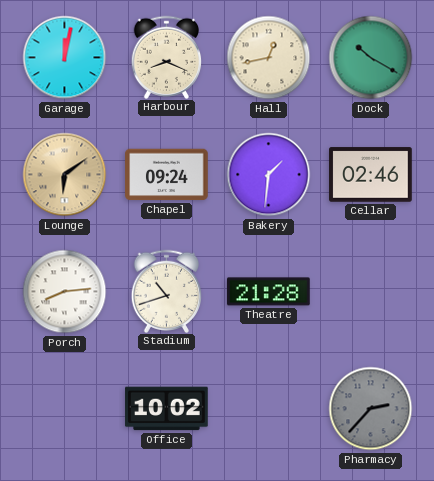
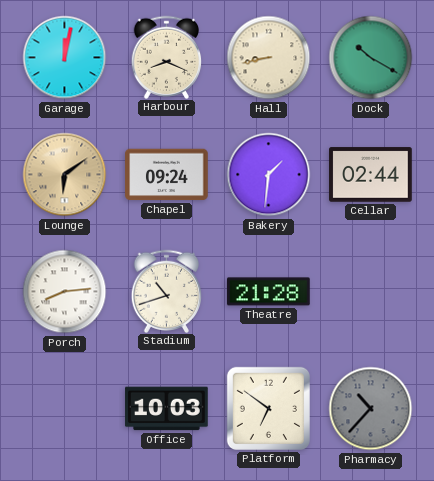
Hall: 12:43 -> 8:43
Cellar: 02:46 -> 02:44
Office: 10:02 -> 10:03
Platform: none -> 6:51
Pharmacy: 2:37 -> 10:37
